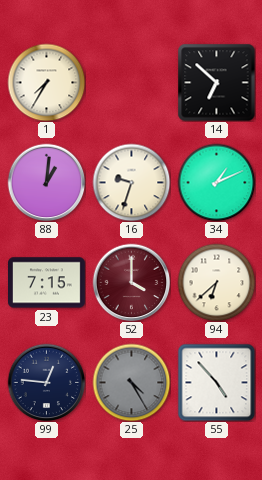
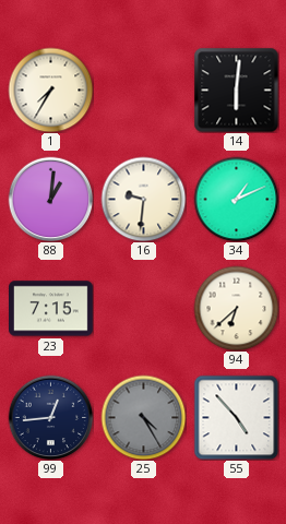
14: 6:52 -> 6:01
16: 9:33 -> 9:31
52: 4:00 -> none
99: 12:46 -> 12:44
